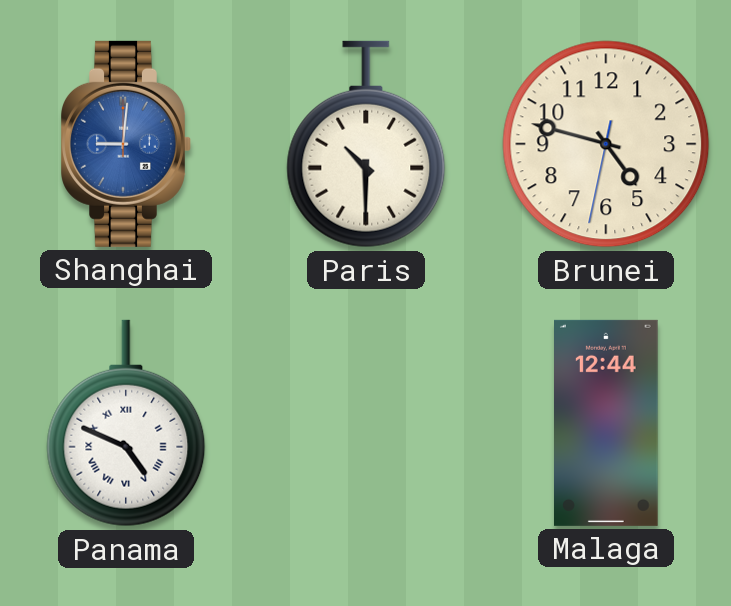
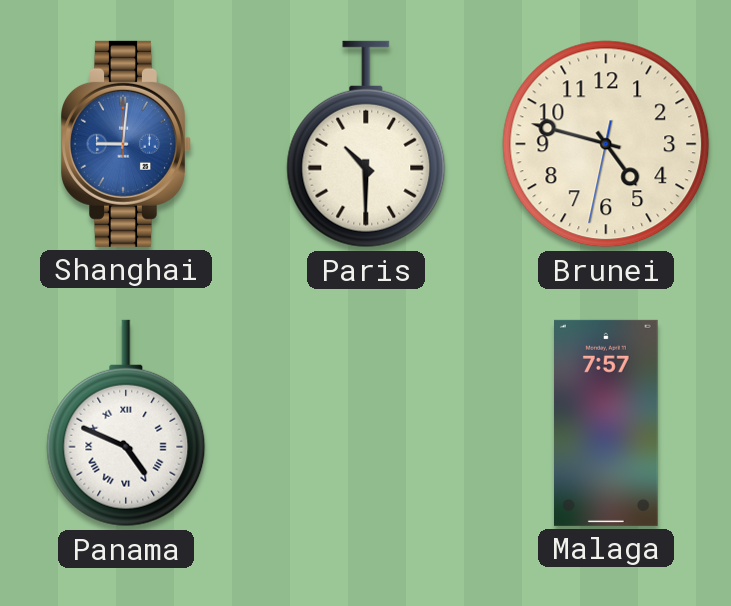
Malaga: 12:44 -> 7:57
